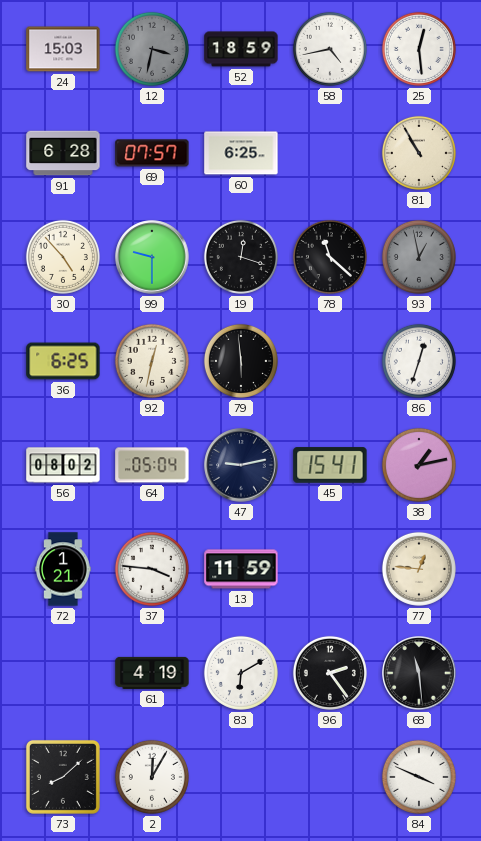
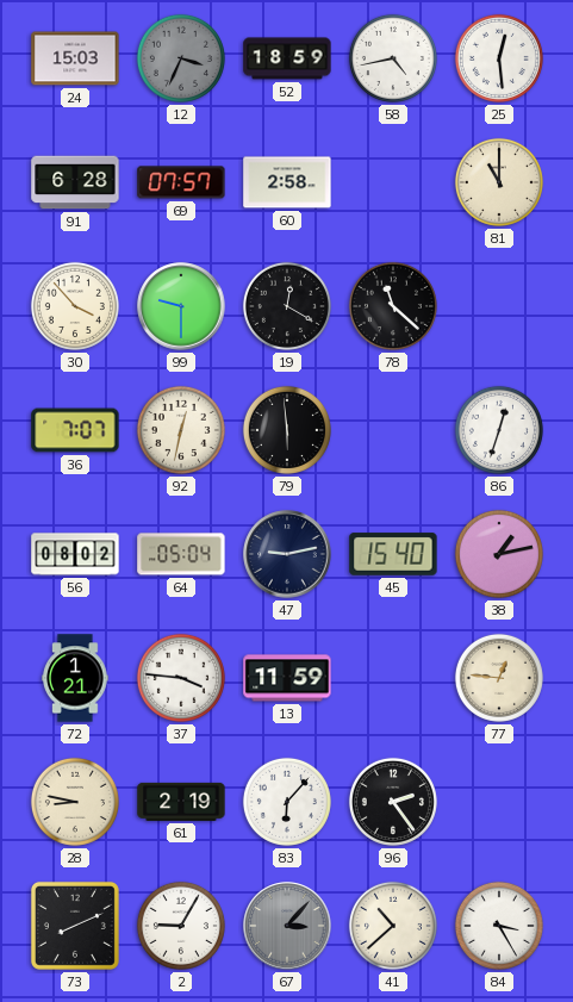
12: 3:32 -> 3:34
60: 6:25 -> 2:58
81: 10:55 -> 11:00
30: 4:53 -> 3:53
19: 12:18 -> 12:20
93: 12:58 -> none
36: 6:25 -> 7:07
45: 15:41 -> 15:40
28: none -> 8:47
61: 4:19 -> 2:19
83: 6:10 -> 6:07
68: 11:29 -> none
73: 8:08 -> 8:11
2: 12:05 -> 9:05
67: none -> 3:07
41: none -> 10:38
84: 3:49 -> 3:25
